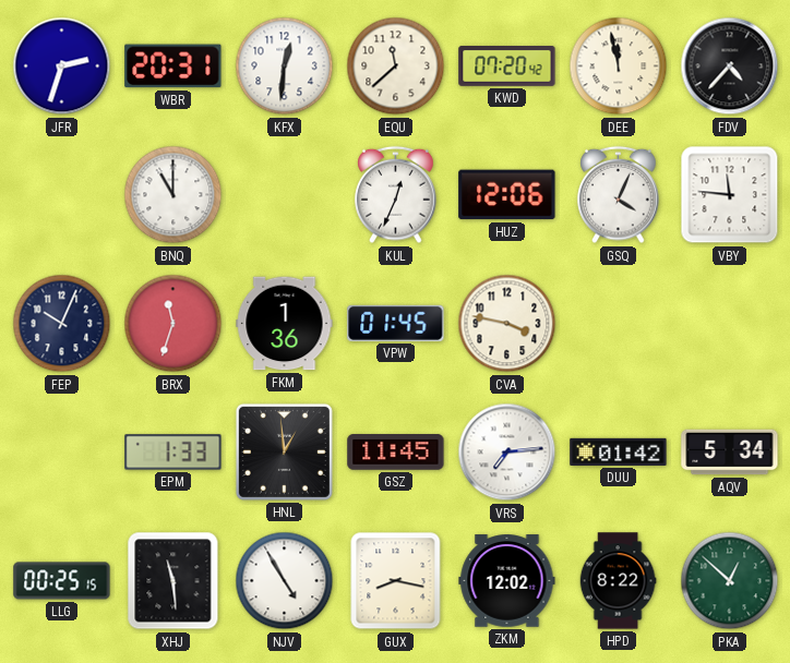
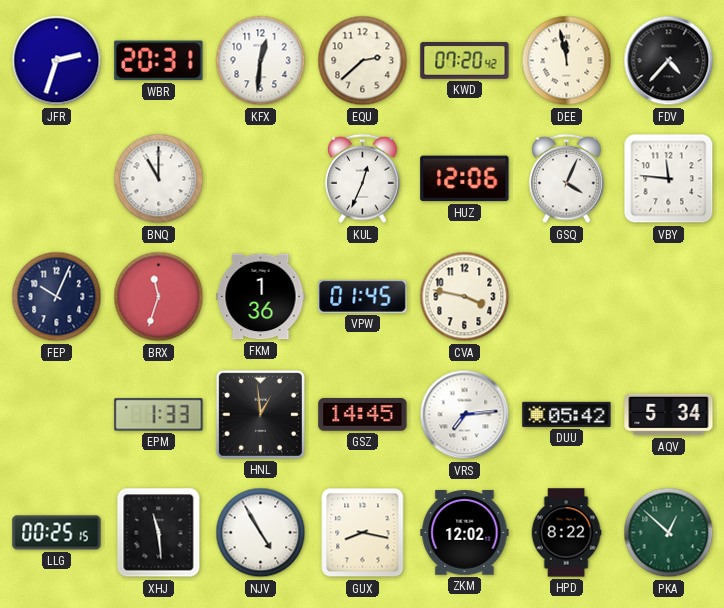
EQU: 11:38 -> 2:38
GSZ: 11:45 -> 14:45
DUU: 01:42 -> 05:42
